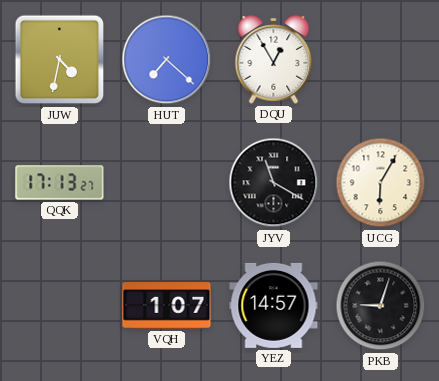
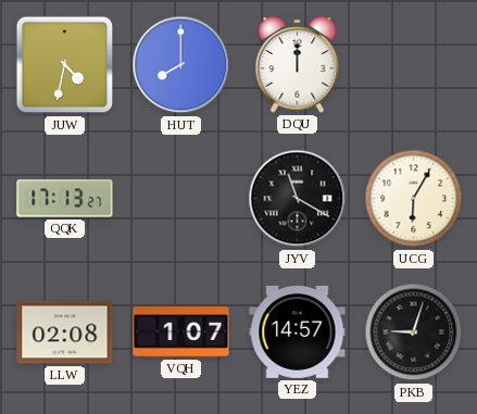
HUT: 7:22 -> 8:00
DQU: 12:55 -> 12:00
LLW: none -> 02:08
